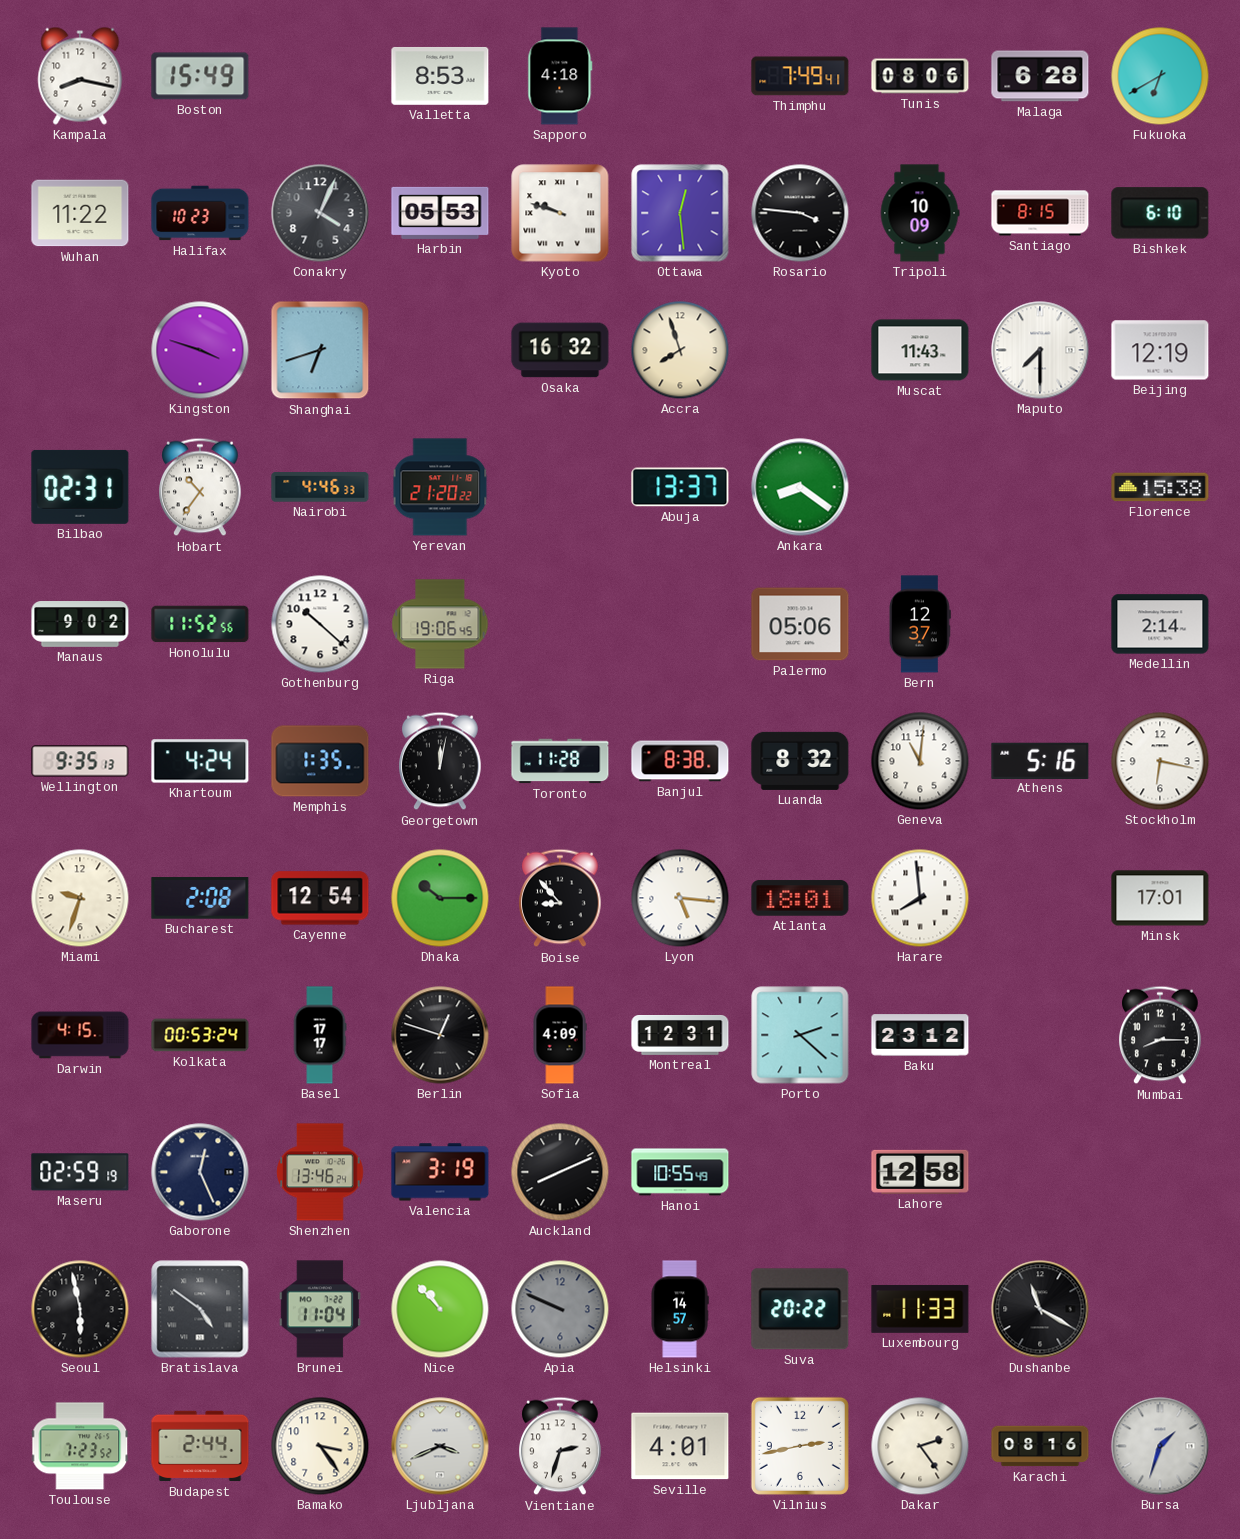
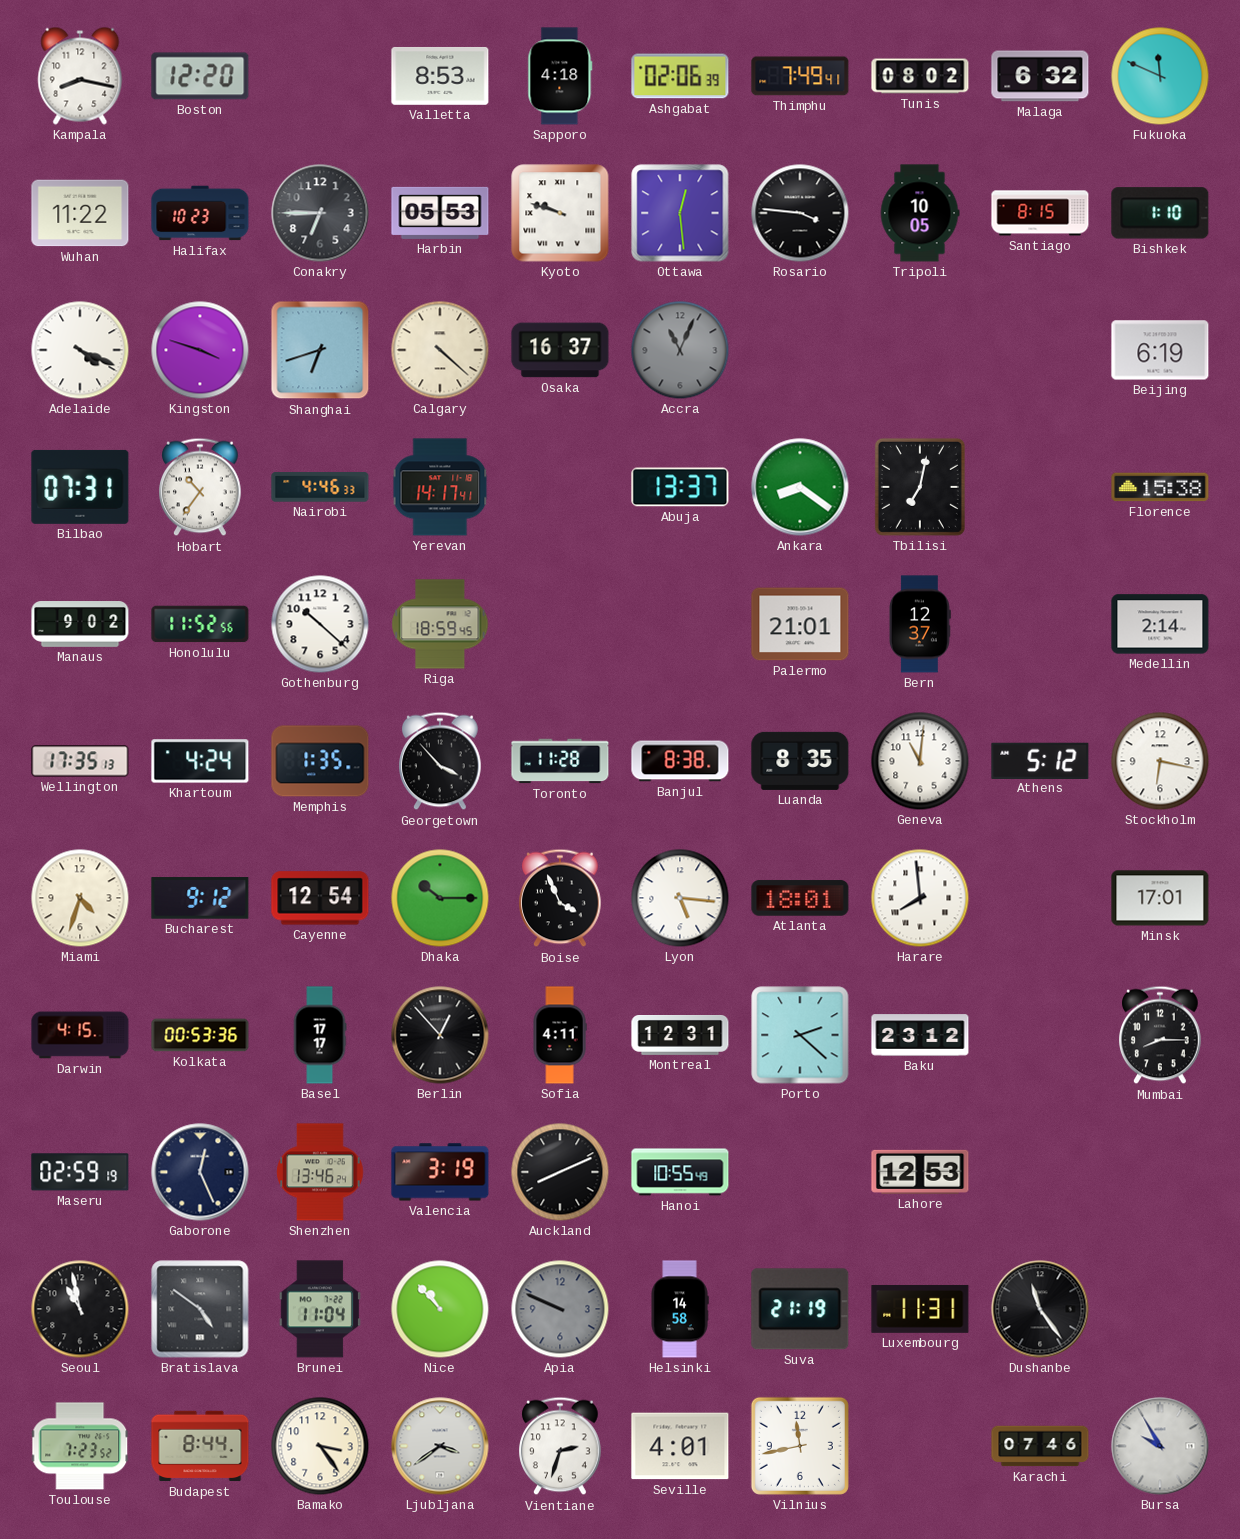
Boston: 15:49 -> 12:20
Ashgabat: none -> 02:06
Tunis: 08:06 -> 08:02
Malaga: 6:28 -> 6:32
Fukuoka: 6:40 -> 11:49
Conakry: 4:04 -> 6:45
Tripoli: 10:09 -> 10:05
Bishkek: 6:10 -> 1:10
Adelaide: none -> 4:19
Calgary: none -> 4:22
Osaka: 16:32 -> 16:37
Accra: 7:57 -> 11:04
Accra dial: cream -> grey
Muscat: 11:43 -> none
Maputo: 7:30 -> none
Beijing: 12:19 -> 6:19
Bilbao: 02:31 -> 07:31
Yerevan: 21:20 -> 14:17
Tbilisi: none -> 7:02
Riga: 19:06 -> 18:59
Palermo: 05:06 -> 21:01
Wellington: 9:35 -> 17:35
Georgetown: 12:02 -> 3:53
Luanda: 8:32 -> 8:35
Athens: 5:16 -> 5:12
Miami: 9:33 -> 4:33
Bucharest: 2:08 -> 9:12
Boise: 8:53 -> 3:56
Kolkata: 00:53:24 -> 00:53:36
Berlin: 12:48 -> 12:53
Sofia: 4:09 -> 4:11
Lahore: 12:58 -> 12:53
Seoul: 5:58 -> 10:58
Helsinki: 14:57 -> 14:58
Suva: 20:22 -> 21:19
Luxembourg: 11:33 -> 11:31
Dushanbe: 11:20 -> 11:24
Budapest: 2:44 -> 8:44
Ljubljana: 3:41 -> 3:39
Vilnius: 2:43 -> 11:43
Dakar: 2:24 -> none
Karachi: 08:16 -> 07:46
Bursa: 1:33 -> 9:55
